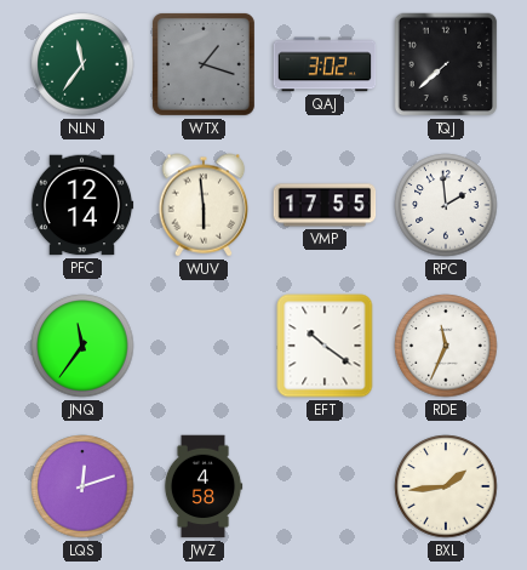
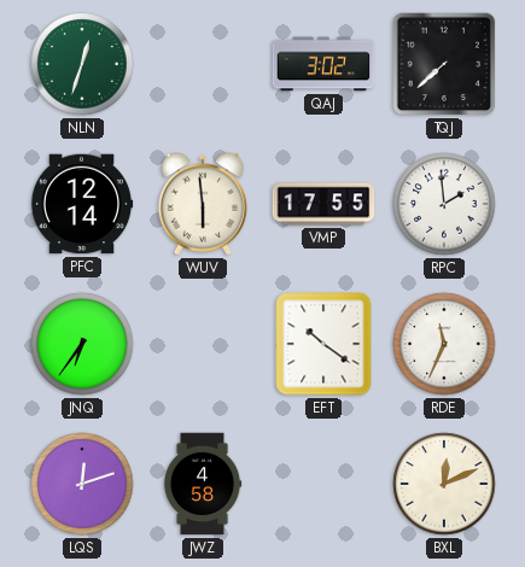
NLN: 11:36 -> 12:33
WTX: 1:18 -> none
JNQ: 11:36 -> 6:36
BXL: 1:44 -> 12:11
